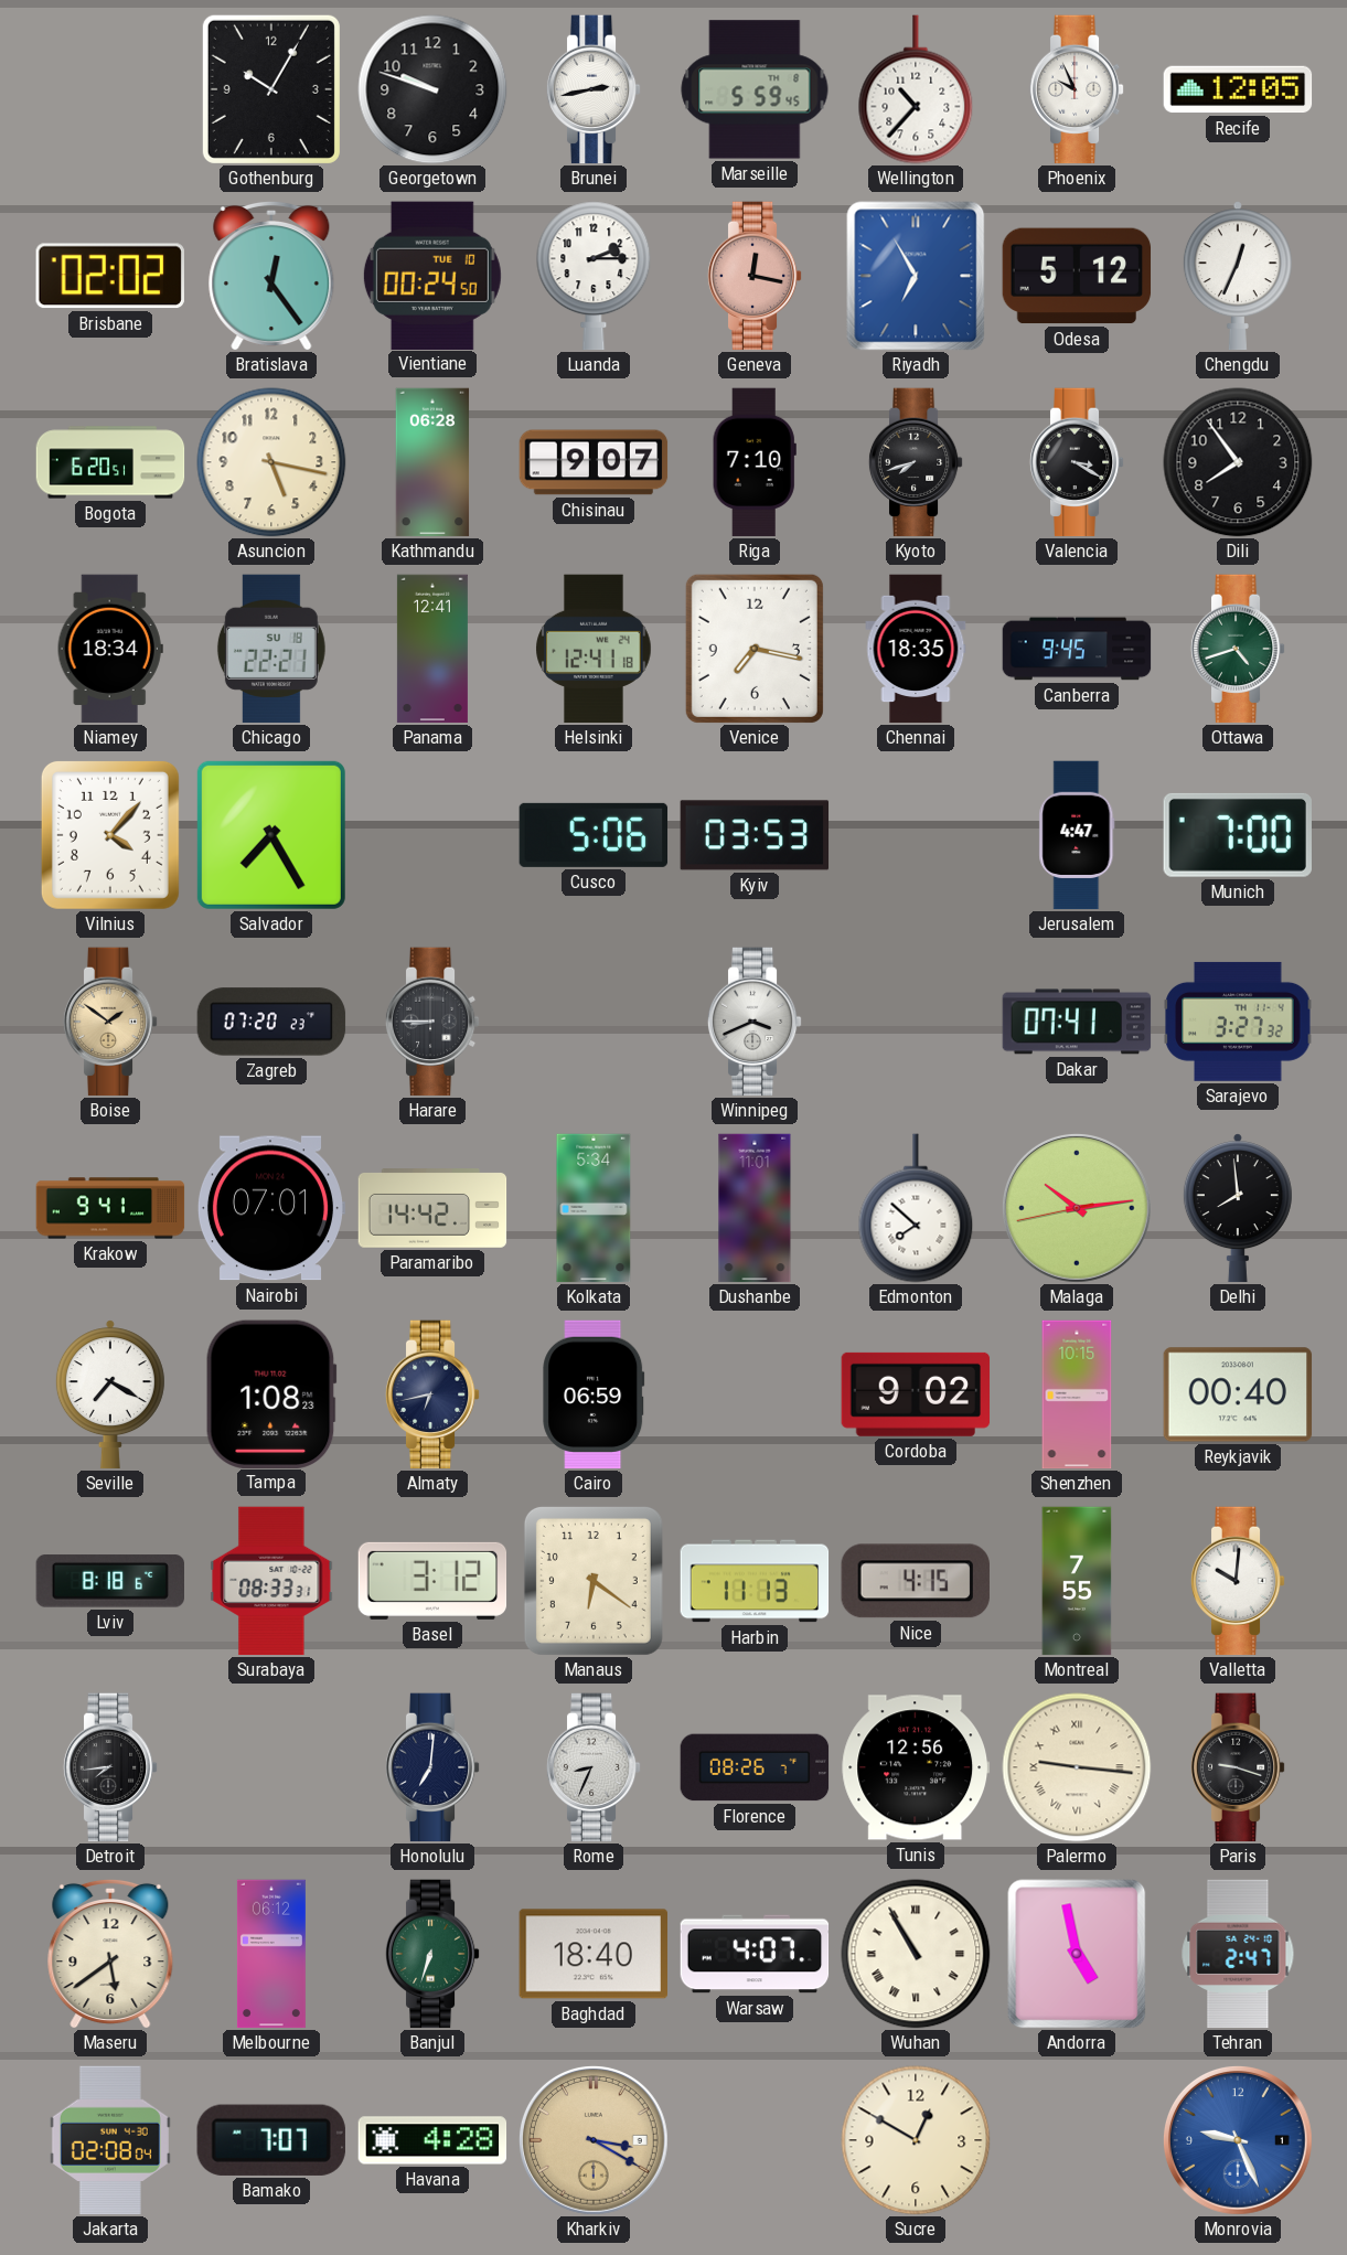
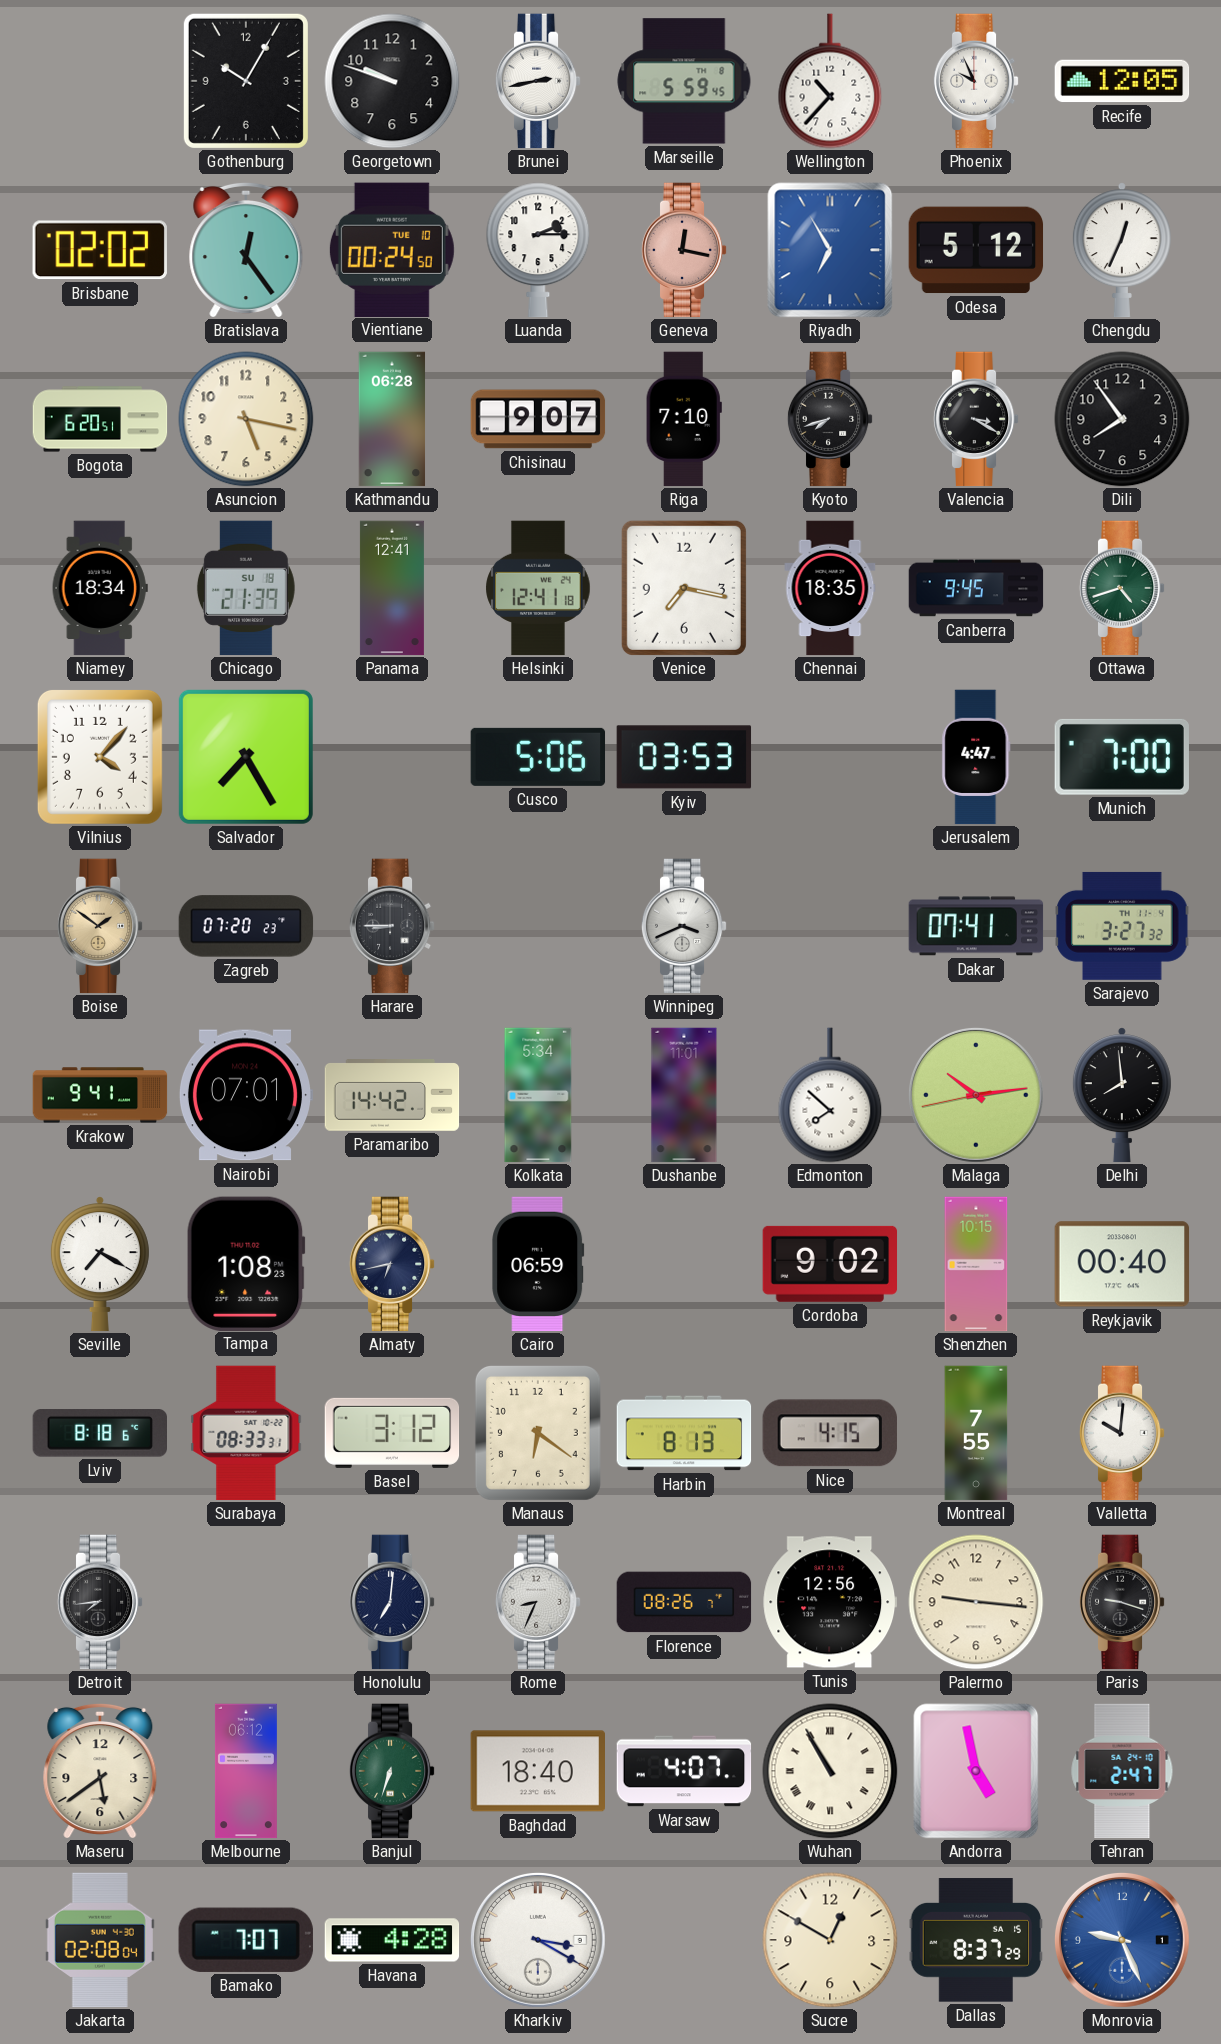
Chicago: 22:21 -> 21:39
Harbin: 11:13 -> 8:13
Palermo numerals: Roman -> Arabic
Kharkiv dial: champagne -> white
Dallas: none -> 8:37
